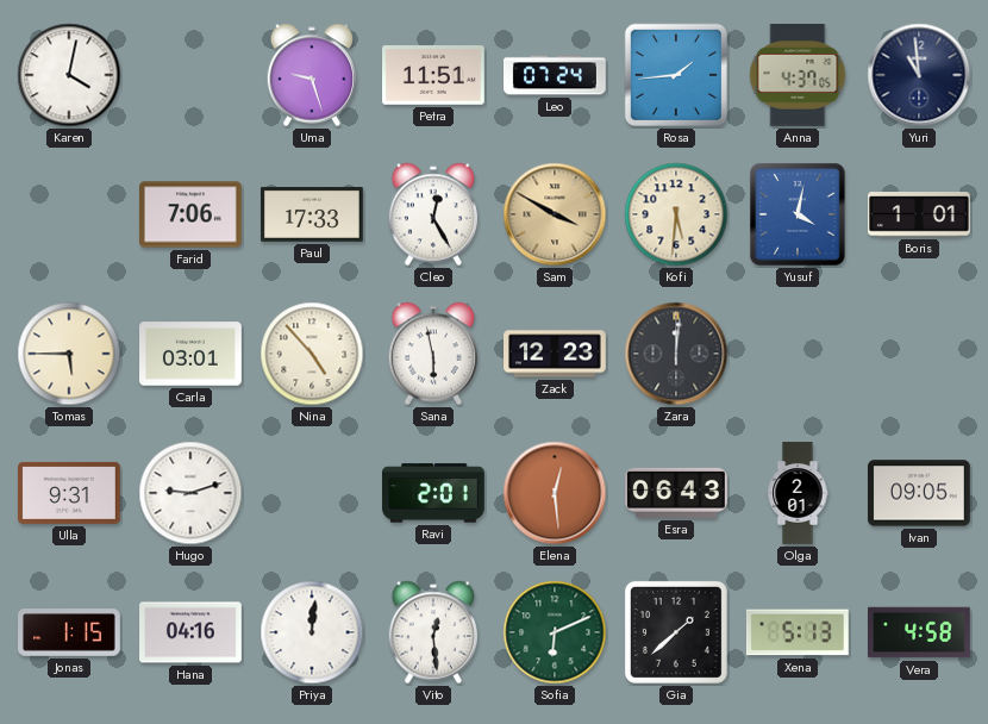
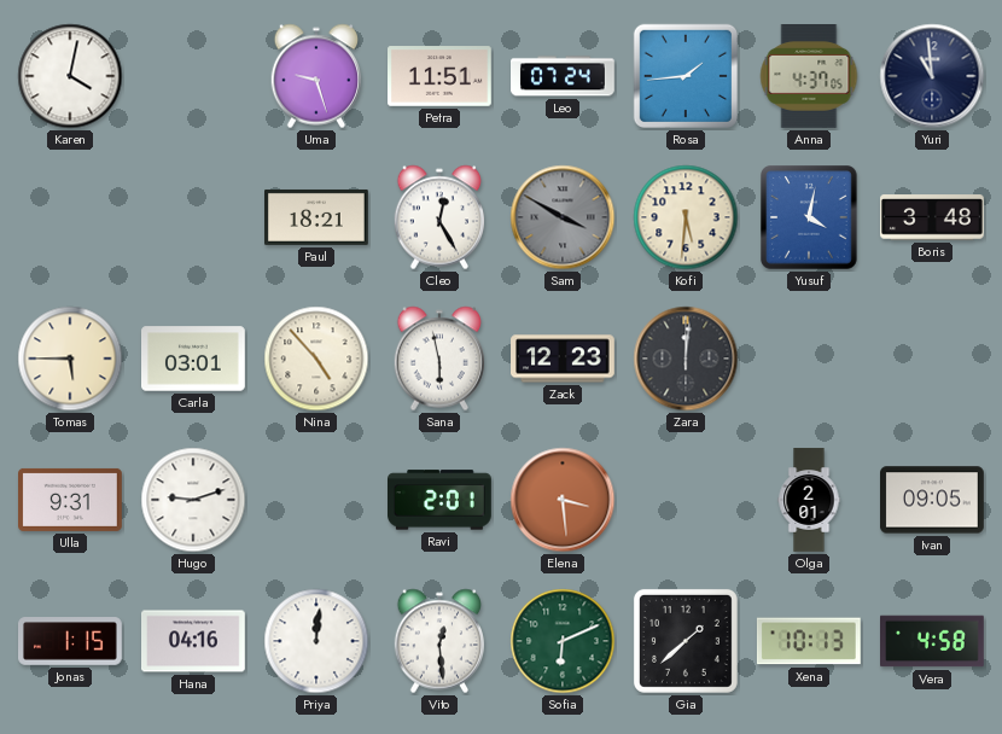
Farid: 7:06 -> none
Paul: 17:33 -> 18:21
Sam dial: champagne -> grey
Boris: 1:01 -> 3:48
Elena: 12:29 -> 3:29
Esra: 06:43 -> none
Xena: 5:13 -> 10:13
